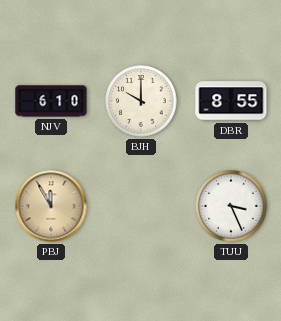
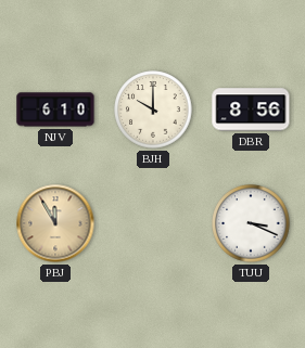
DBR: 8:55 -> 8:56
TUU: 3:26 -> 3:19
